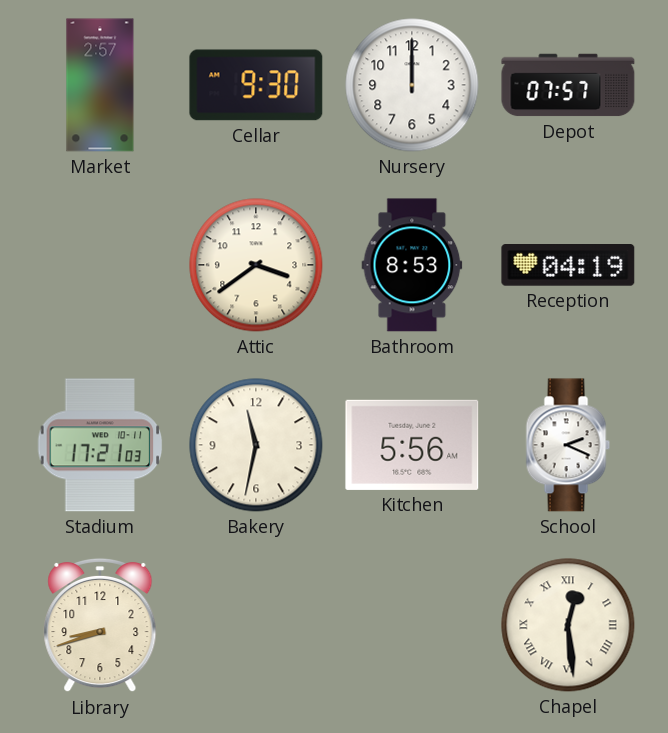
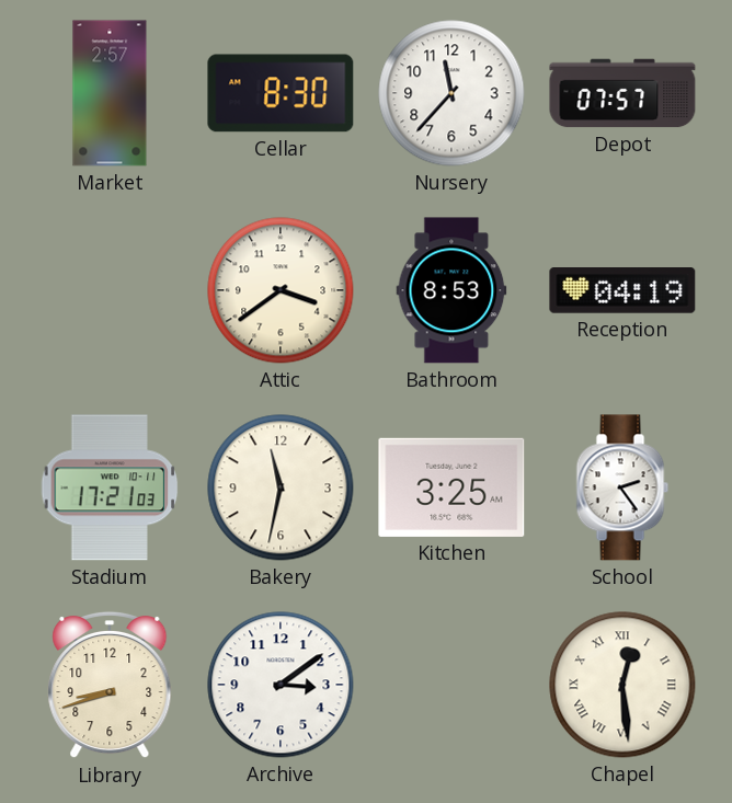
Cellar: 9:30 -> 8:30
Nursery: 12:00 -> 11:37
Kitchen: 5:56 -> 3:25
School: 2:19 -> 2:24
Archive: none -> 3:09
